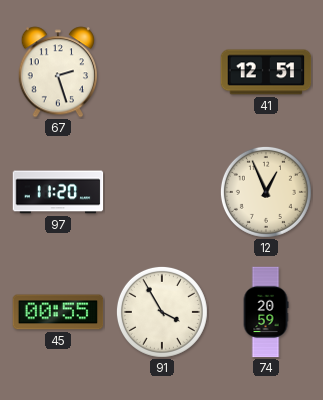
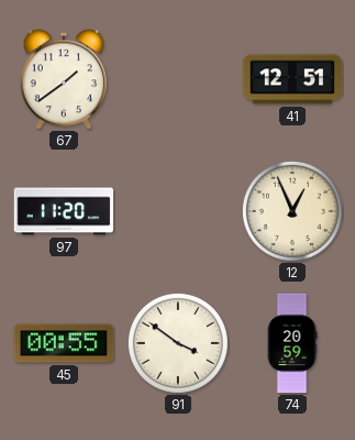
67: 2:27 -> 1:39
91: 3:55 -> 3:51
